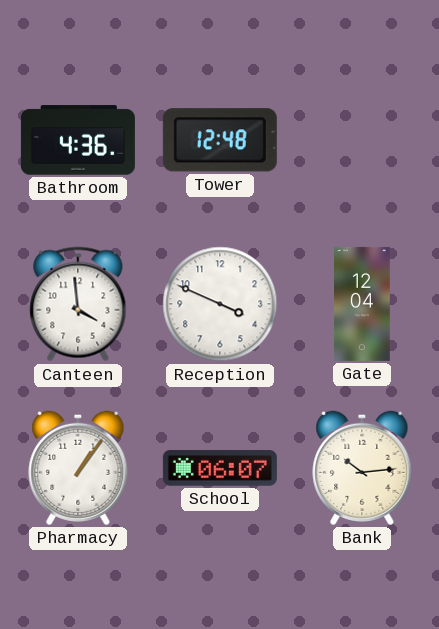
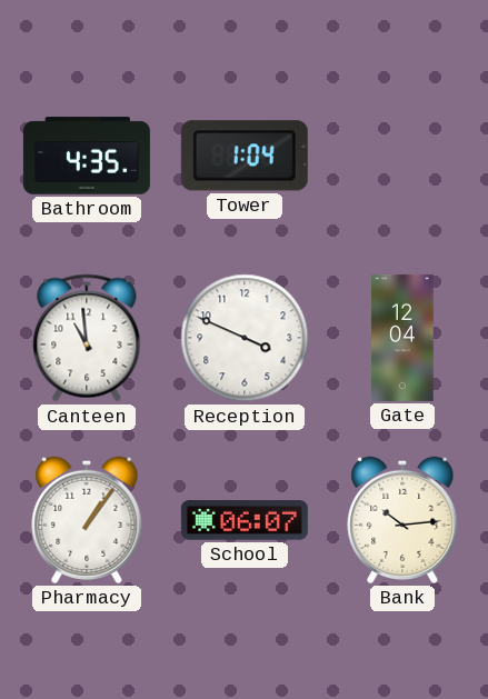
Bathroom: 4:36 -> 4:35
Tower: 12:48 -> 1:04
Canteen: 3:59 -> 10:59
